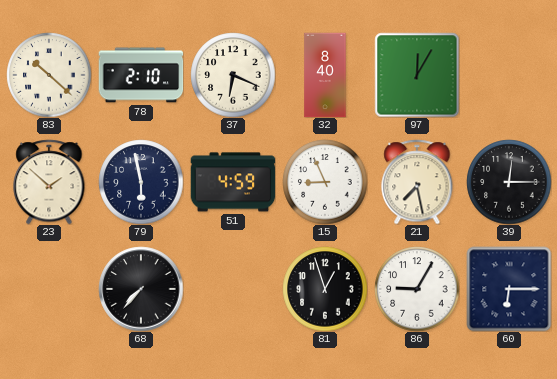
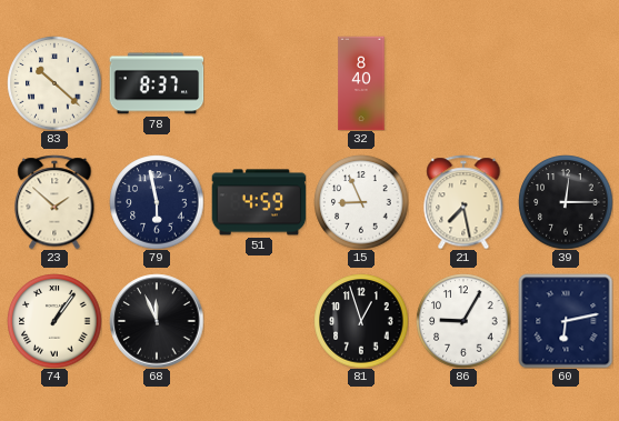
78: 2:10 -> 8:37
37: 6:19 -> none
97: 12:05 -> none
74: none -> 1:06
68: 7:37 -> 11:56
60: 6:15 -> 6:13
